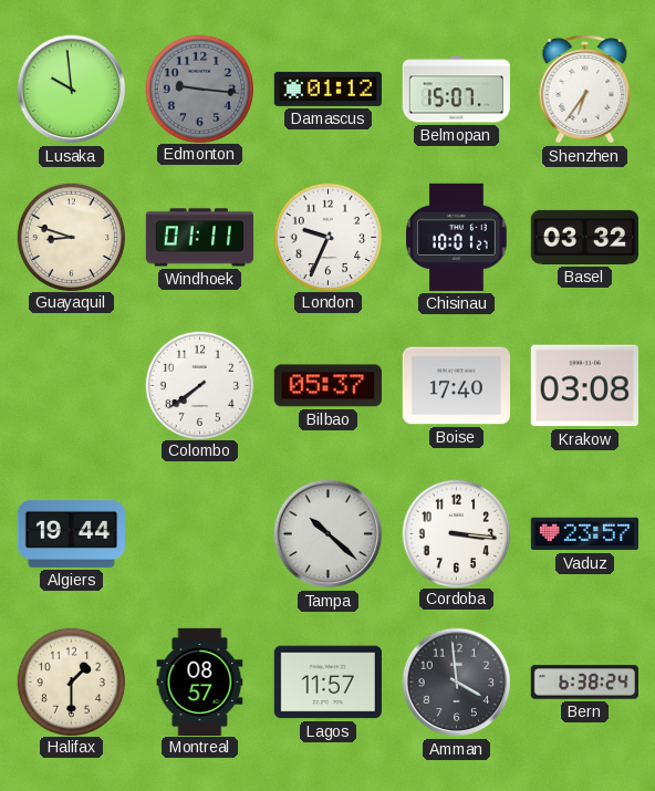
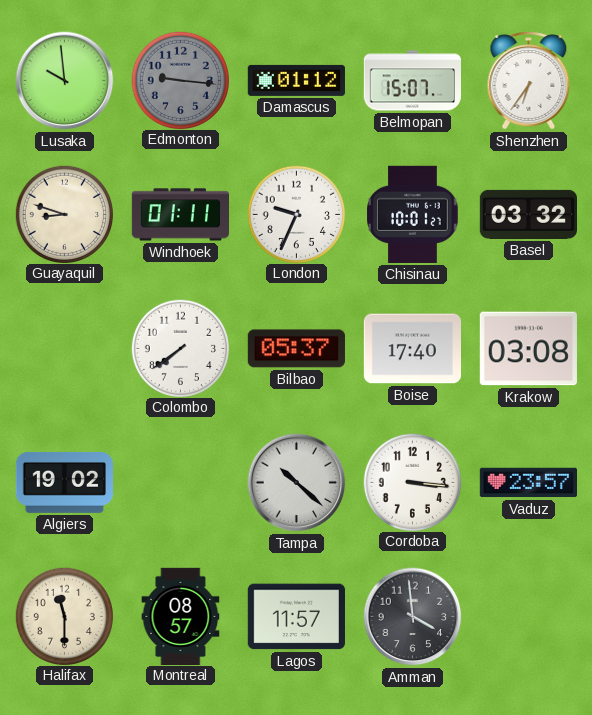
Algiers: 19:44 -> 19:02
Halifax: 1:30 -> 11:30
Bern: 6:38 -> none
